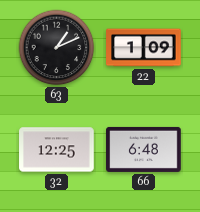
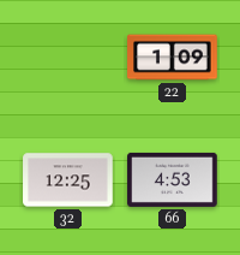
63: 1:11 -> none
66: 6:48 -> 4:53
